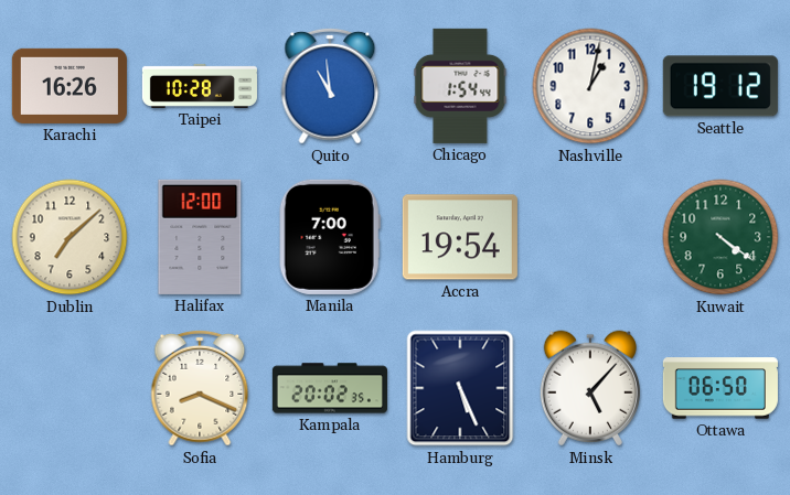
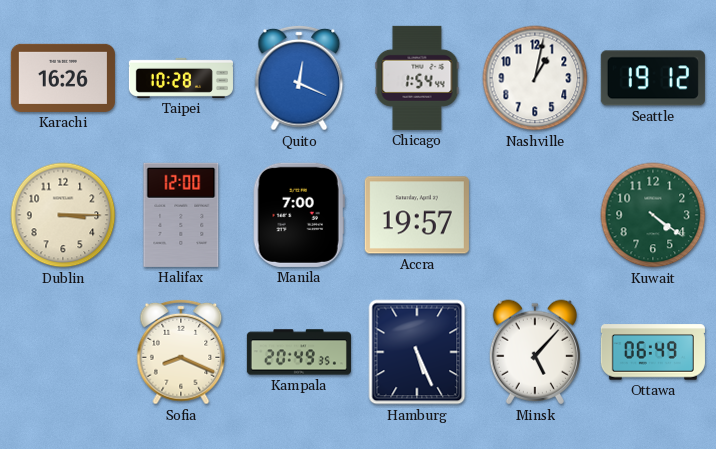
Quito: 10:59 -> 12:19
Dublin: 7:08 -> 3:15
Accra: 19:54 -> 19:57
Kampala: 20:02 -> 20:49
Ottawa: 06:50 -> 06:49
